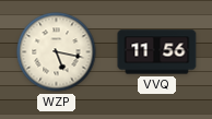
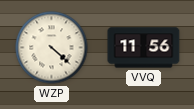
WZP: 5:17 -> 4:22
